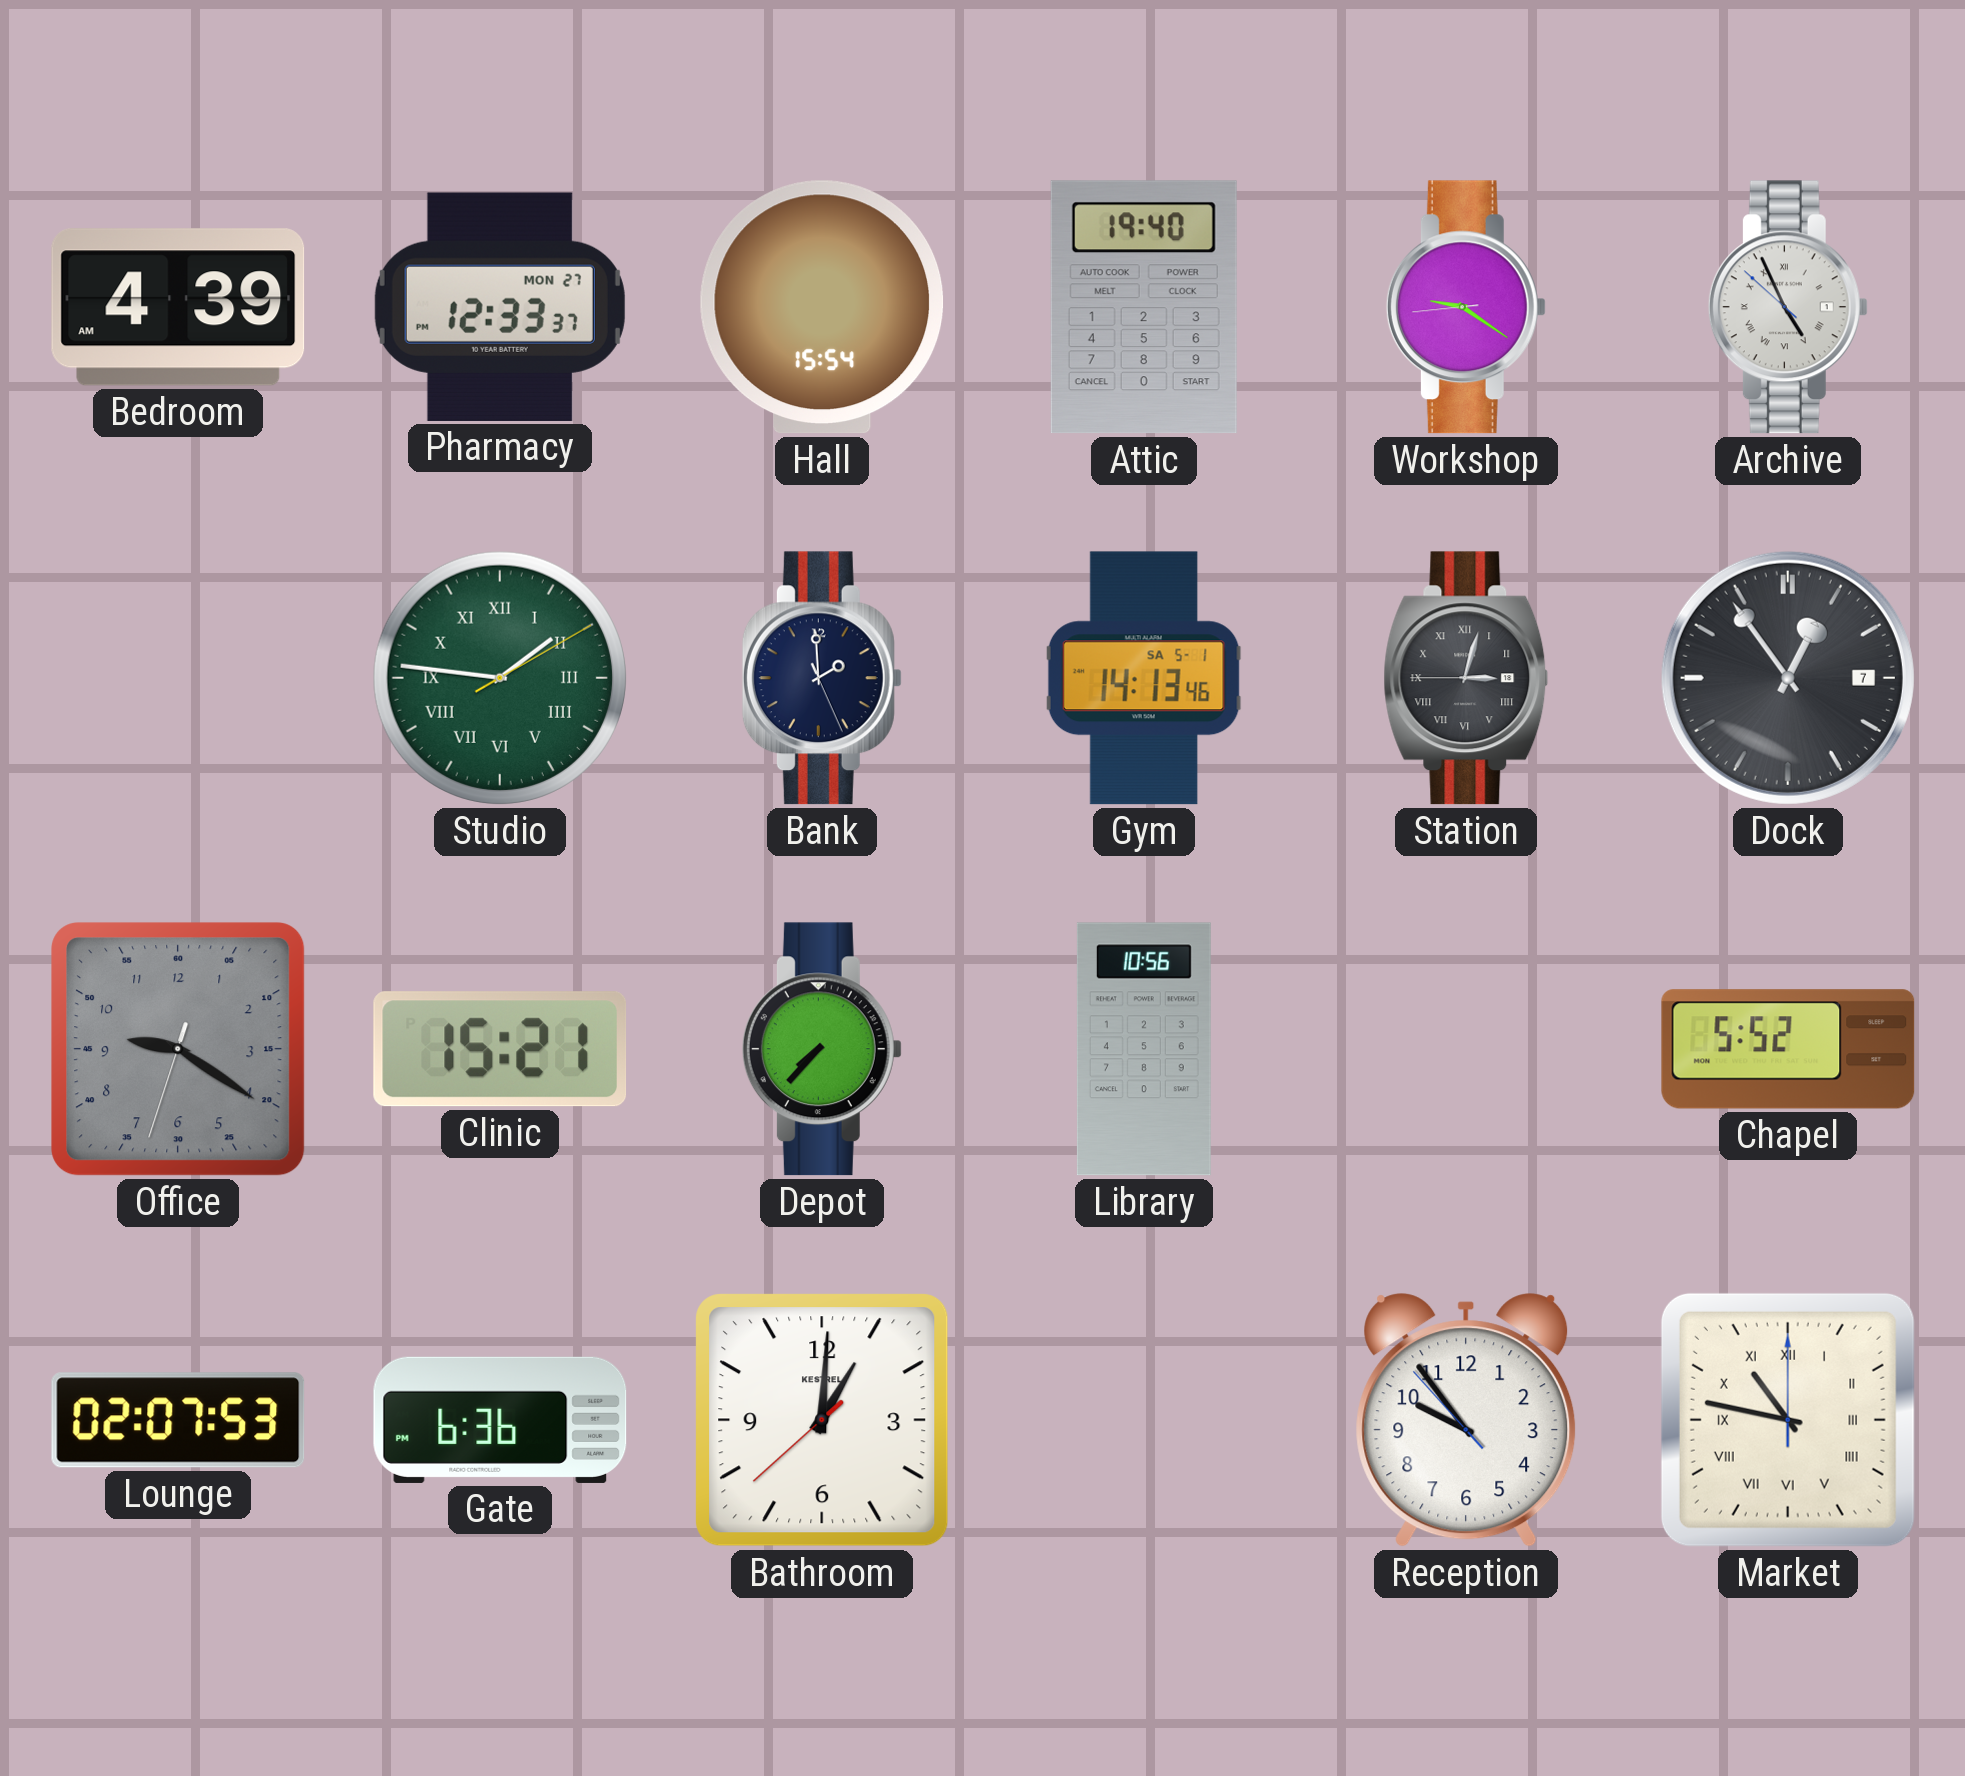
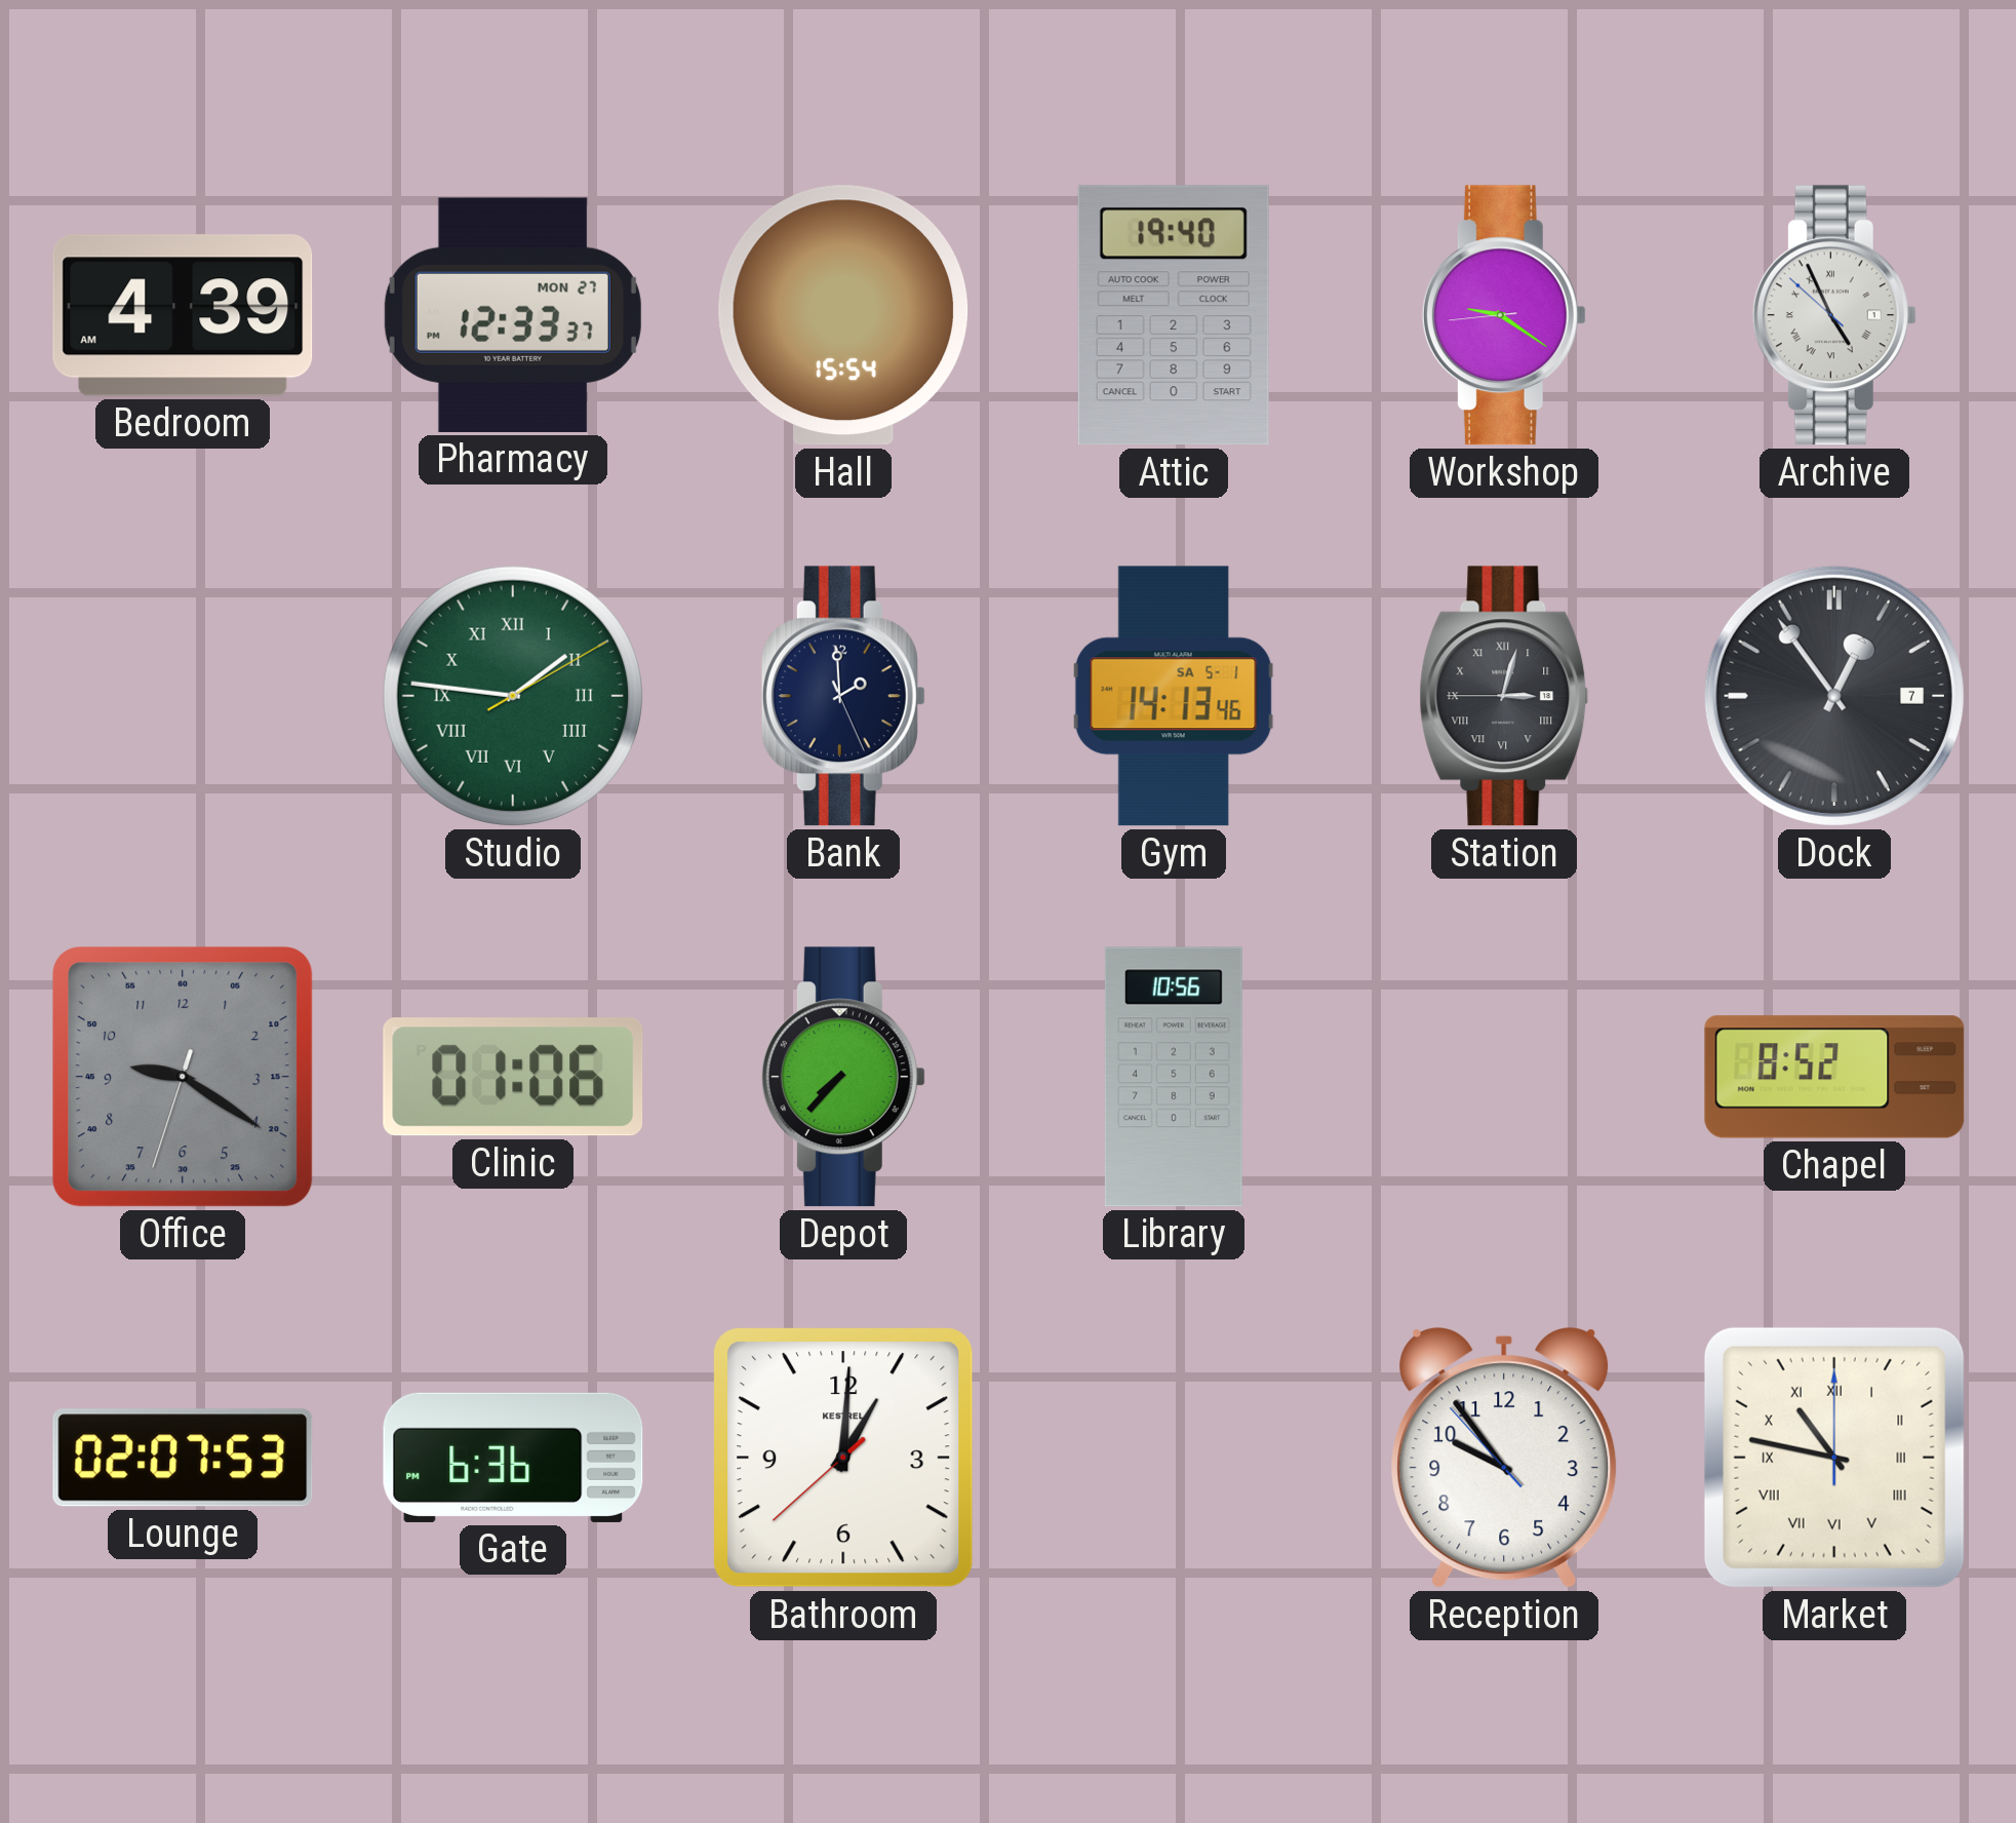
Clinic: 15:21 -> 01:06
Chapel: 5:52 -> 8:52
